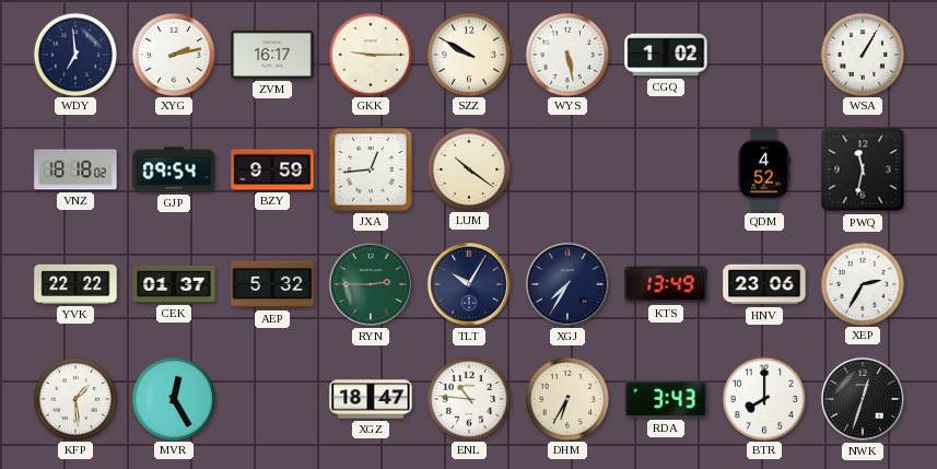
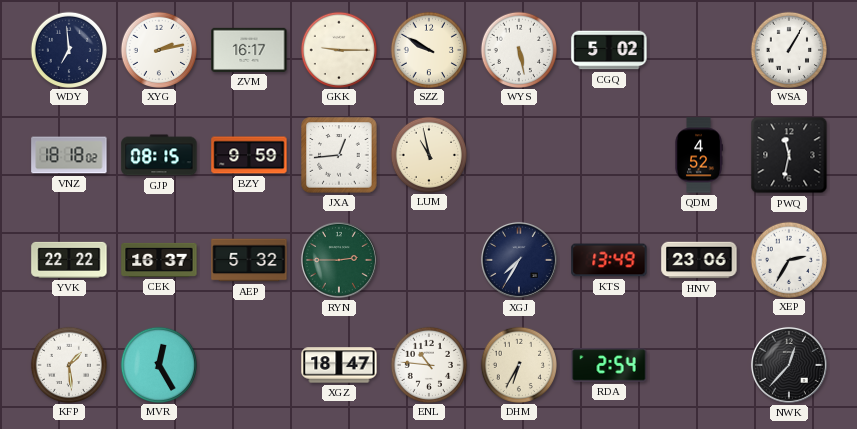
CGQ: 1:02 -> 5:02
GJP: 09:54 -> 08:15
LUM: 10:21 -> 10:58
CEK: 01:37 -> 16:37
TLT: 10:05 -> none
RDA: 3:43 -> 2:54
BTR: 8:00 -> none
NWK: 12:33 -> 12:37
